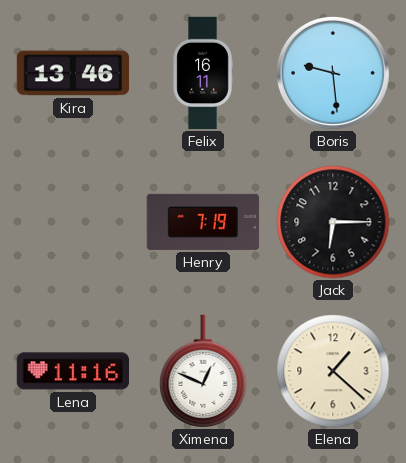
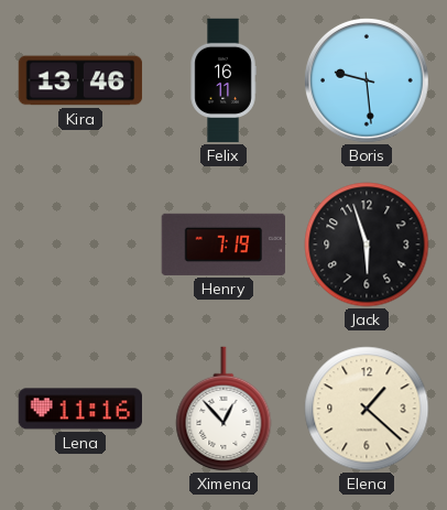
Jack: 6:15 -> 5:57
Ximena: 12:49 -> 12:53
